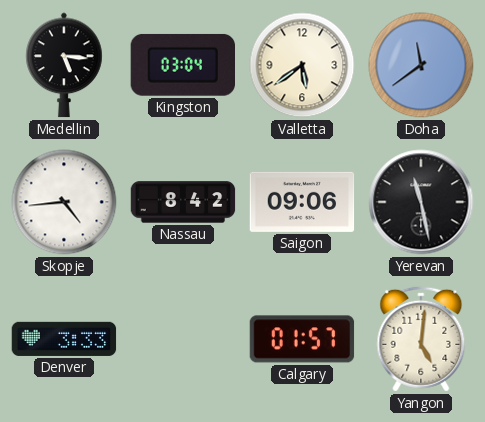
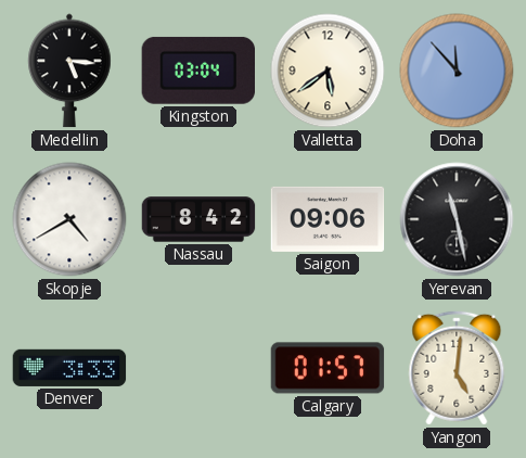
Doha: 11:39 -> 11:53
Skopje: 4:44 -> 4:40
